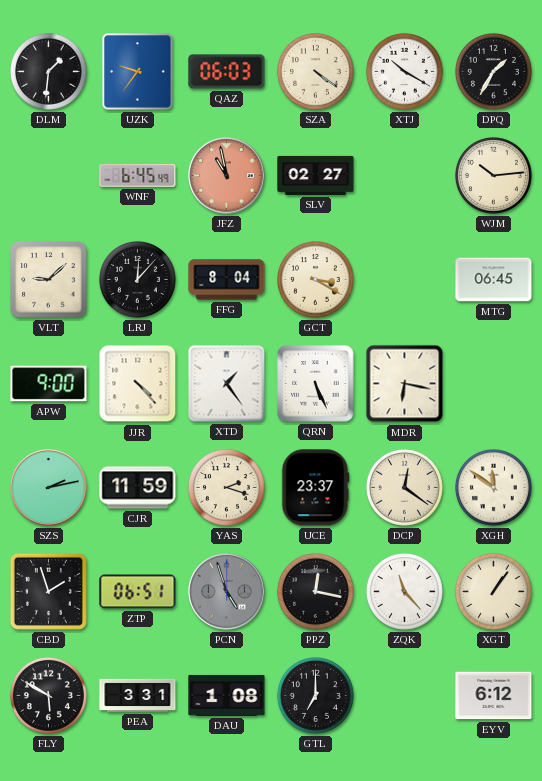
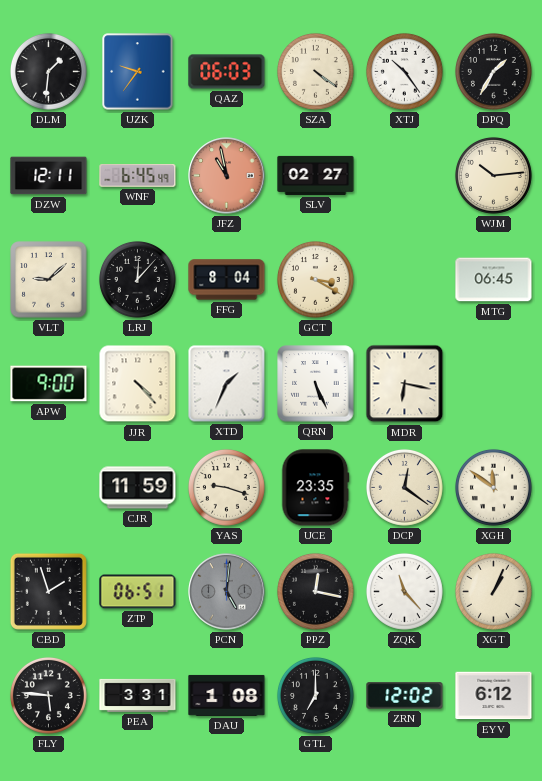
XTJ: 10:20 -> 10:24
DZW: none -> 12:11
XTD: 1:24 -> 1:34
SZS: 2:13 -> none
YAS: 2:18 -> 9:18
UCE: 23:37 -> 23:35
PCN: 4:57 -> 5:01
XGT: 1:06 -> 1:04
FLY: 5:50 -> 5:46
ZRN: none -> 12:02
